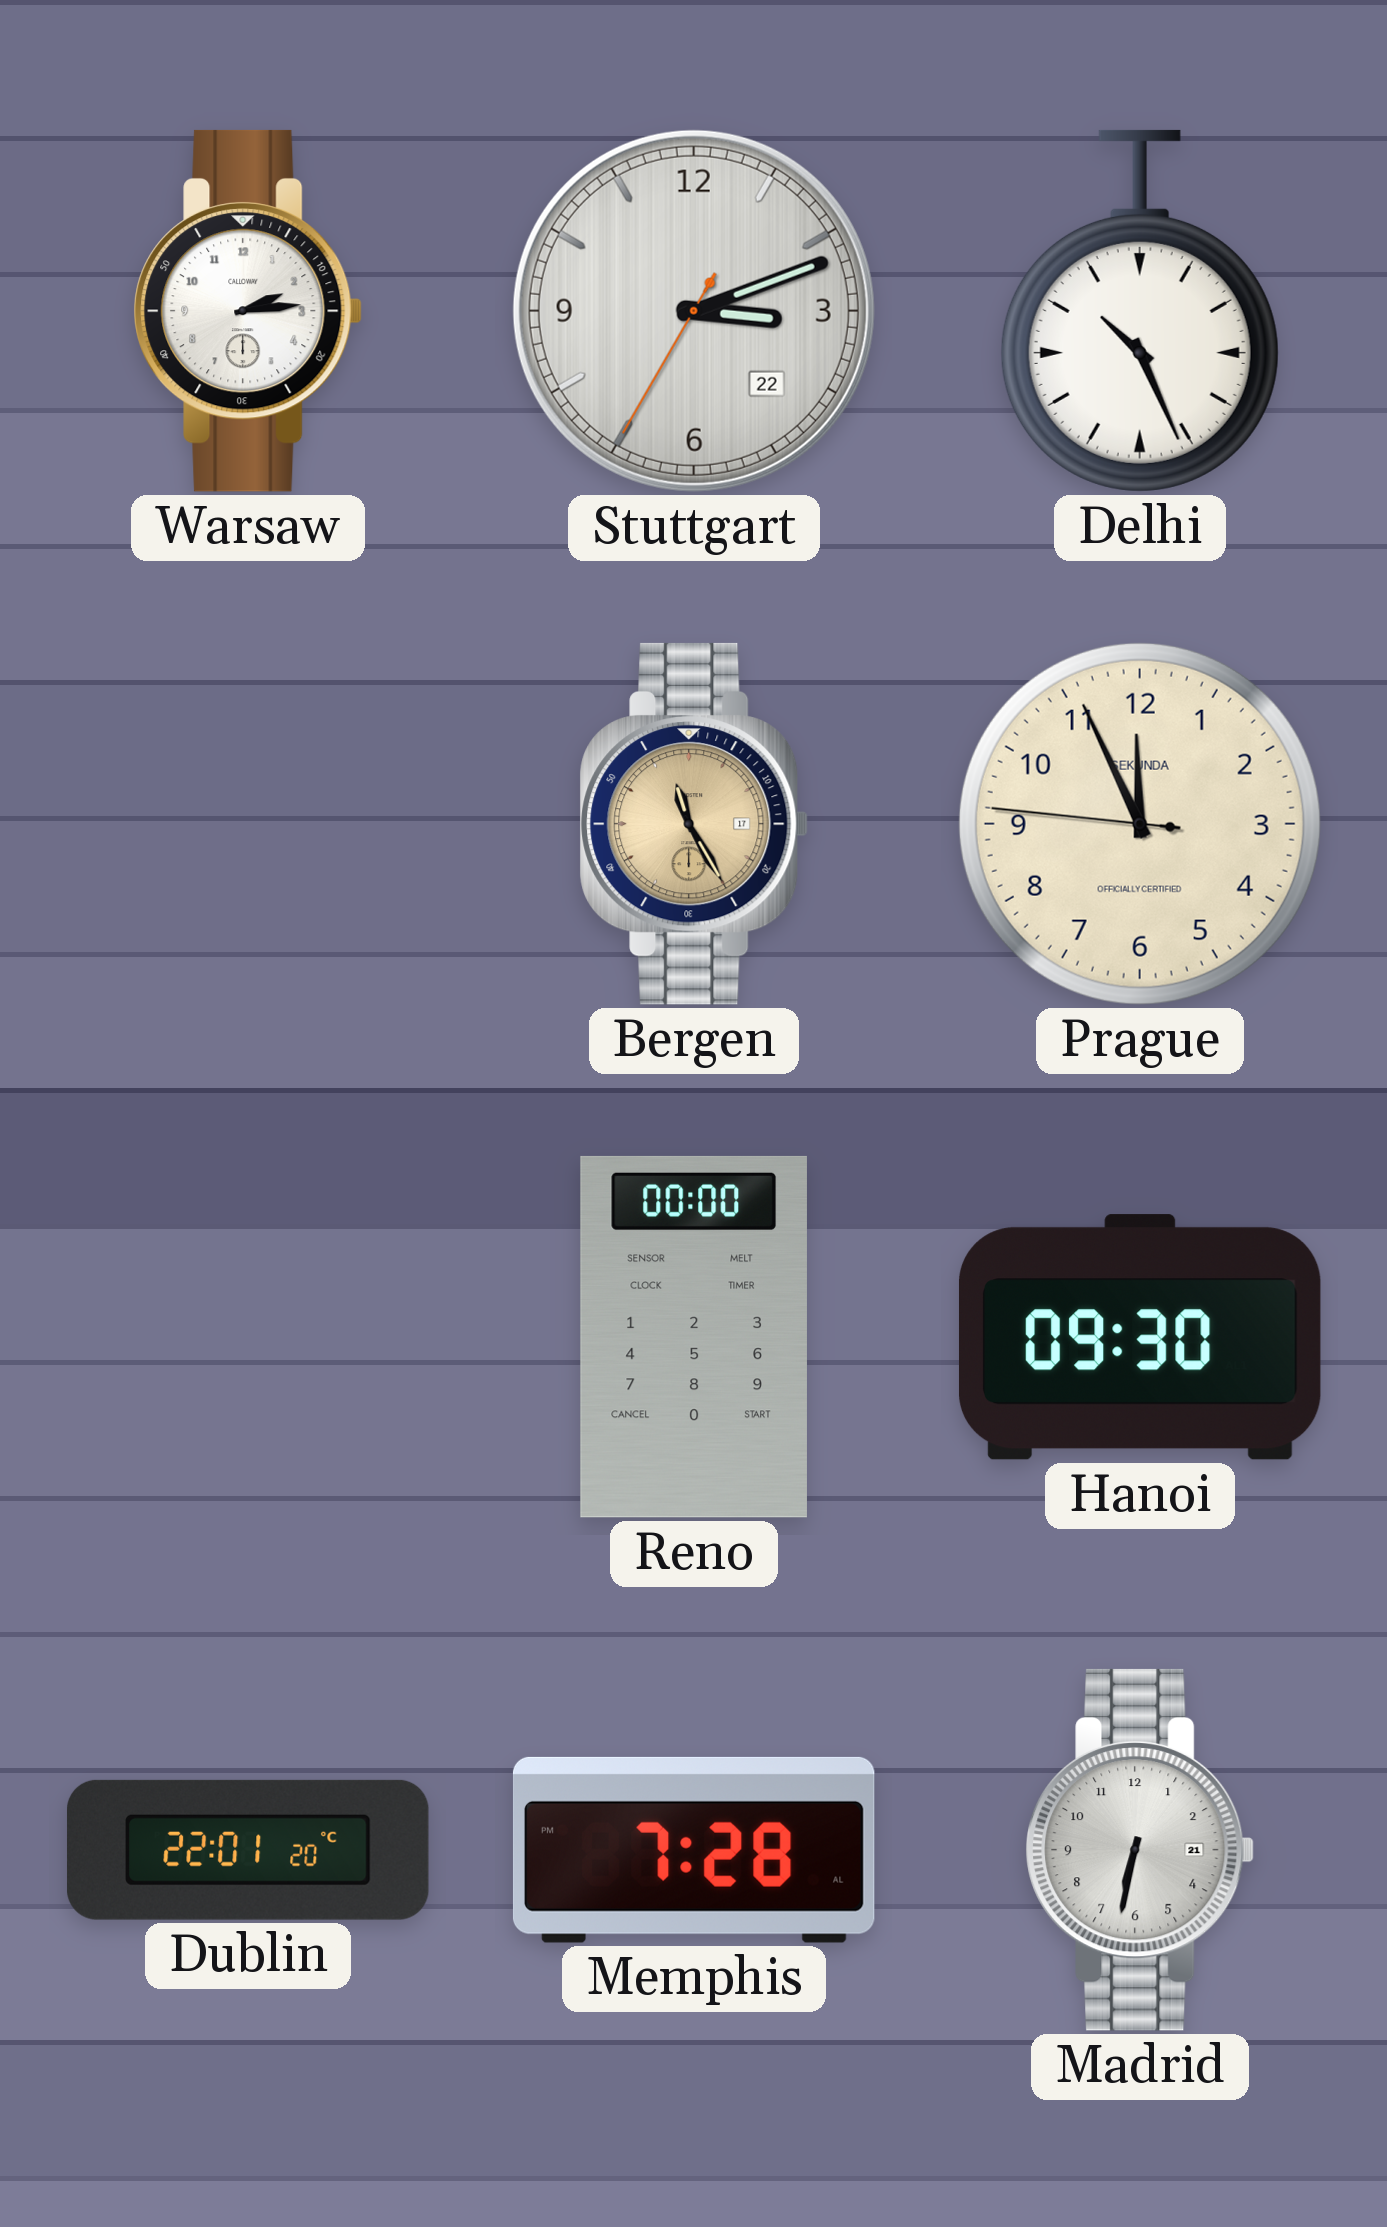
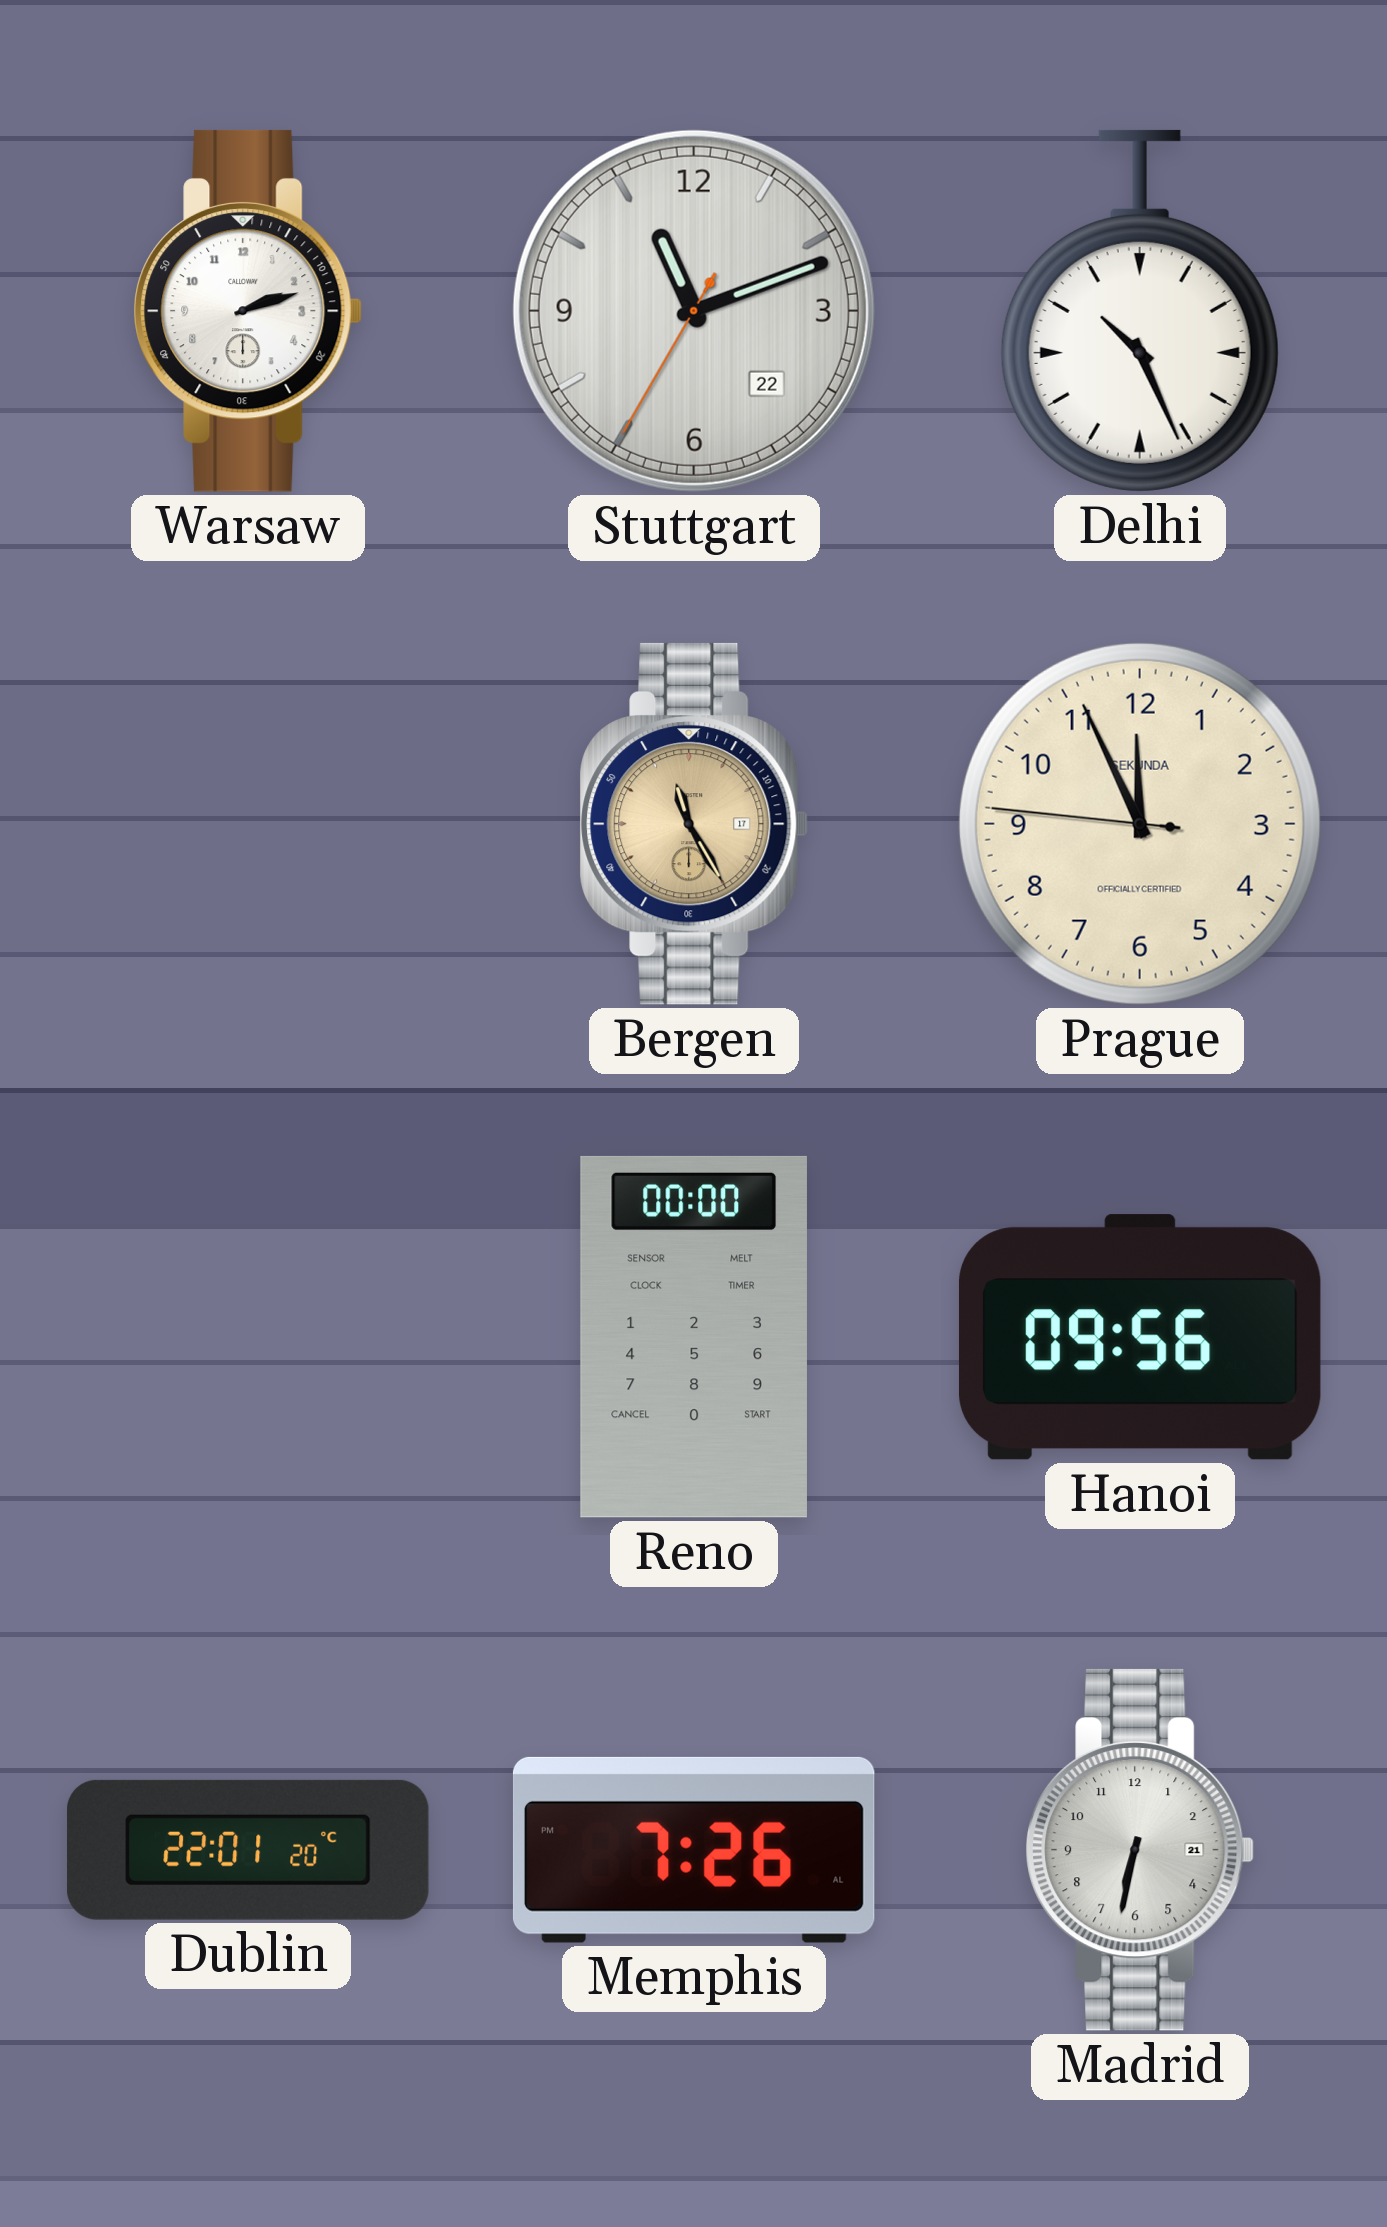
Warsaw: 2:14 -> 2:12
Stuttgart: 3:11 -> 11:11
Hanoi: 09:30 -> 09:56
Memphis: 7:28 -> 7:26
